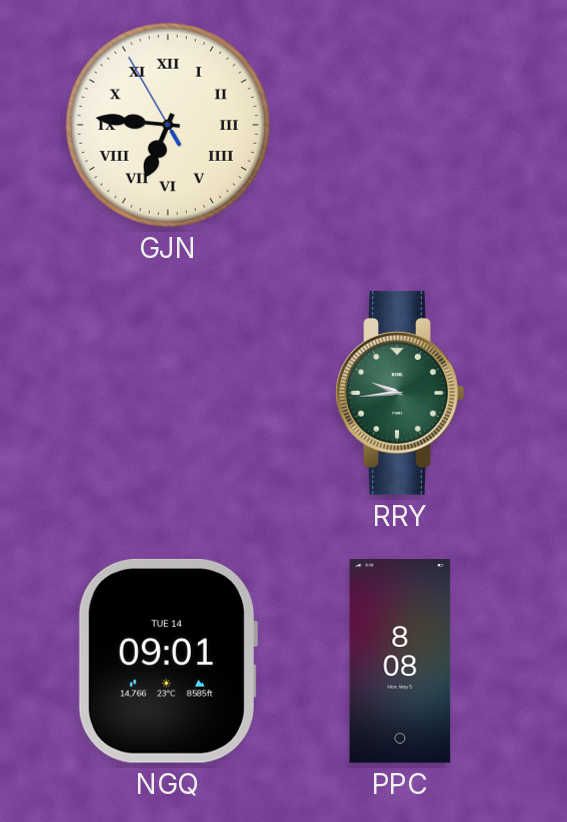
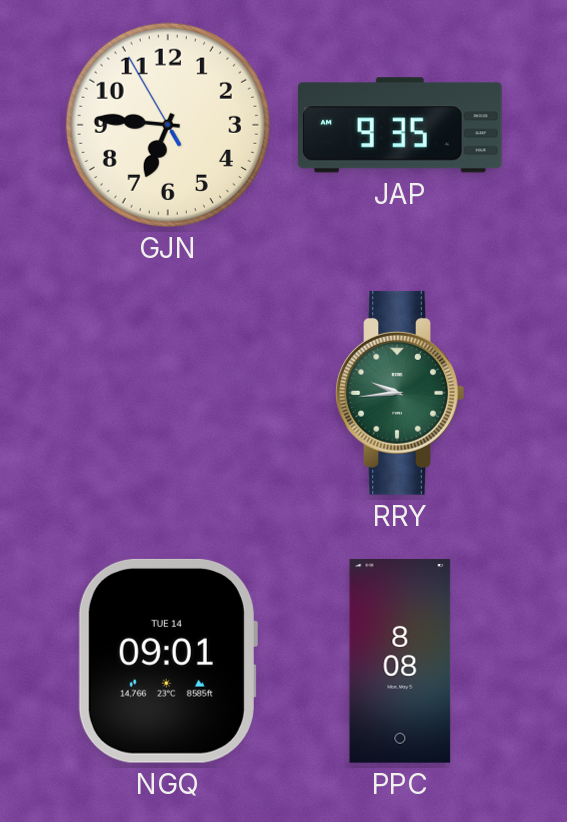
GJN numerals: Roman -> Arabic
JAP: none -> 9:35
